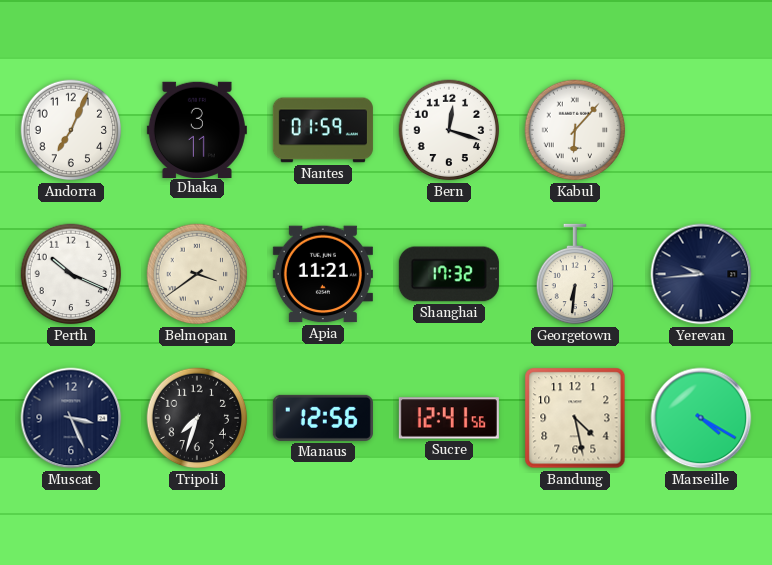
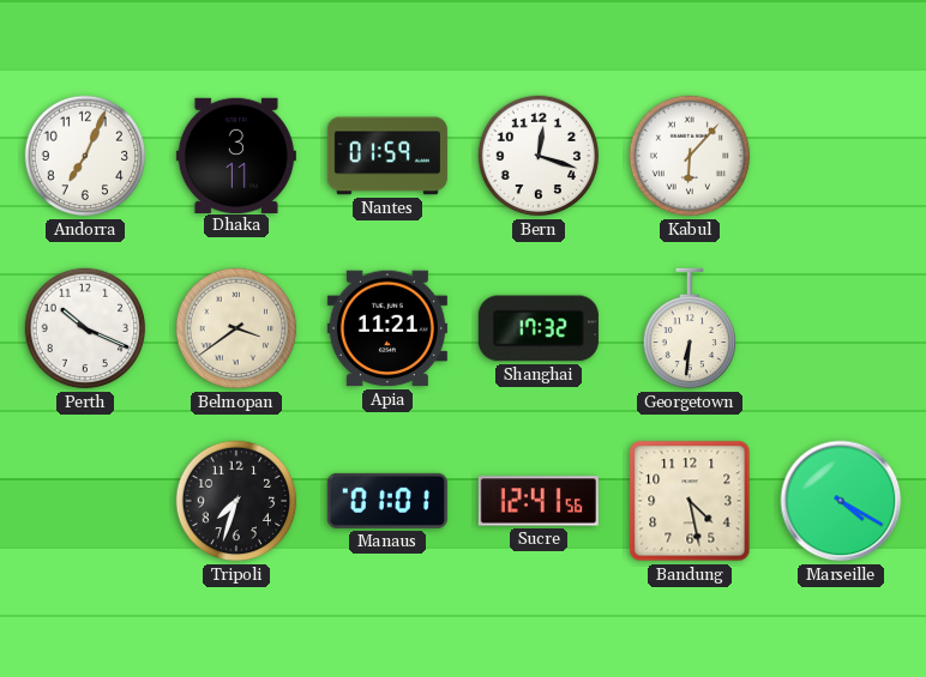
Yerevan: 9:44 -> none
Muscat: 3:26 -> none
Manaus: 12:56 -> 01:01
